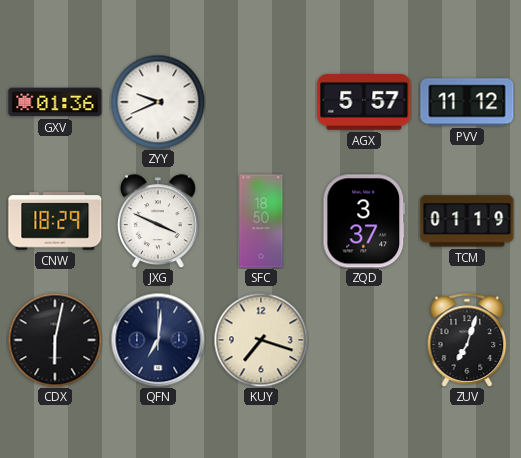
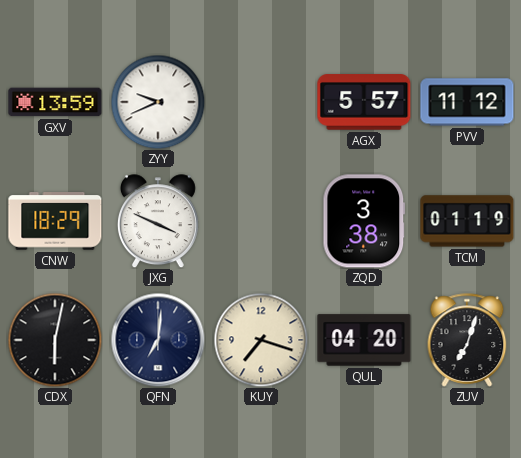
GXV: 01:36 -> 13:59
SFC: 18:50 -> none
ZQD: 3:37 -> 3:38
QUL: none -> 04:20
